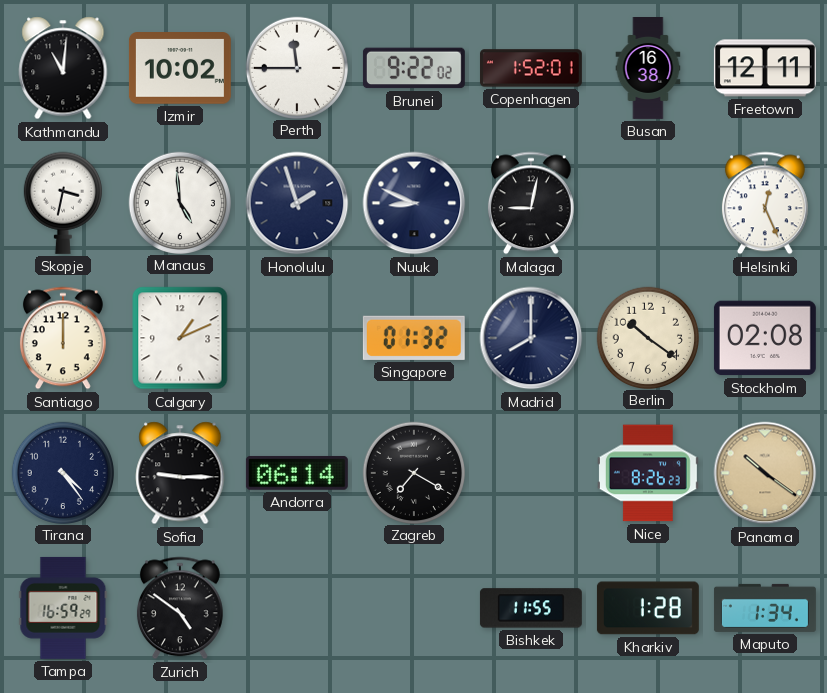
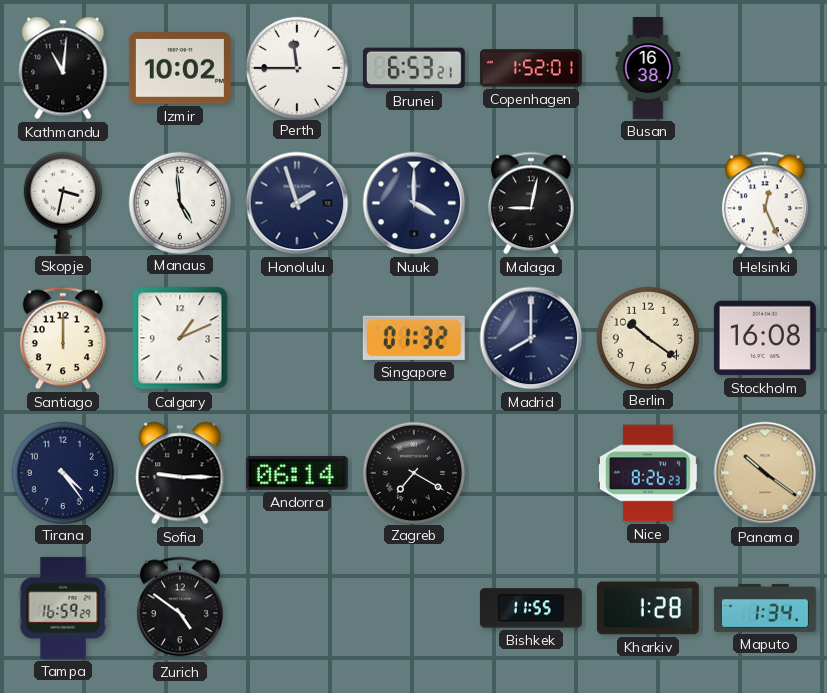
Brunei: 9:22 -> 6:53
Freetown: 12:11 -> none
Nuuk: 8:49 -> 4:00
Stockholm: 02:08 -> 16:08
